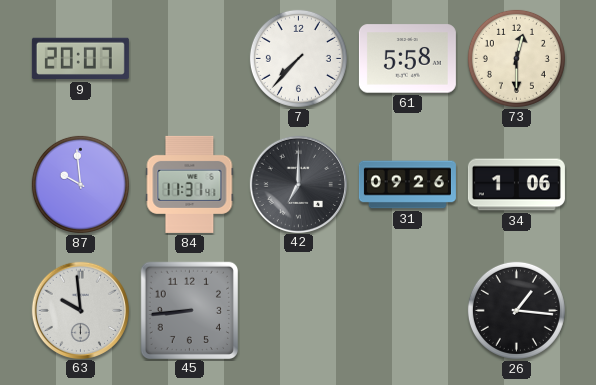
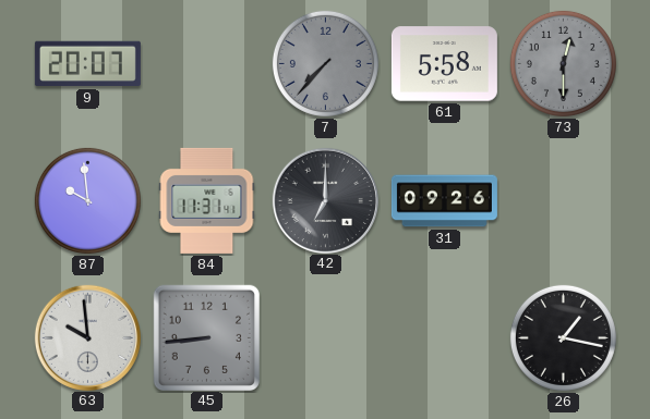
7 dial: white -> grey
73 dial: cream -> grey
34: 1:06 -> none
26: 1:16 -> 1:17
